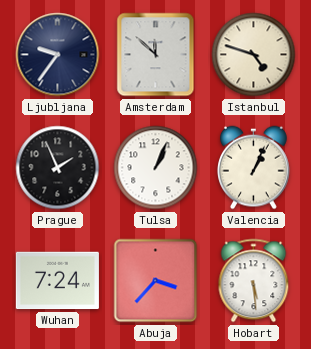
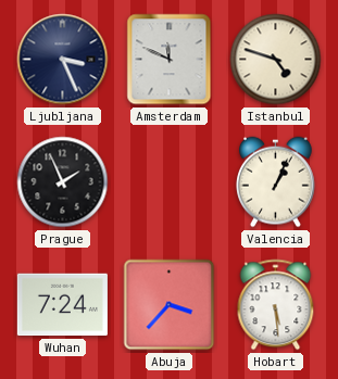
Ljubljana: 9:36 -> 3:26
Amsterdam: 11:52 -> 11:49
Tulsa: 1:04 -> none
